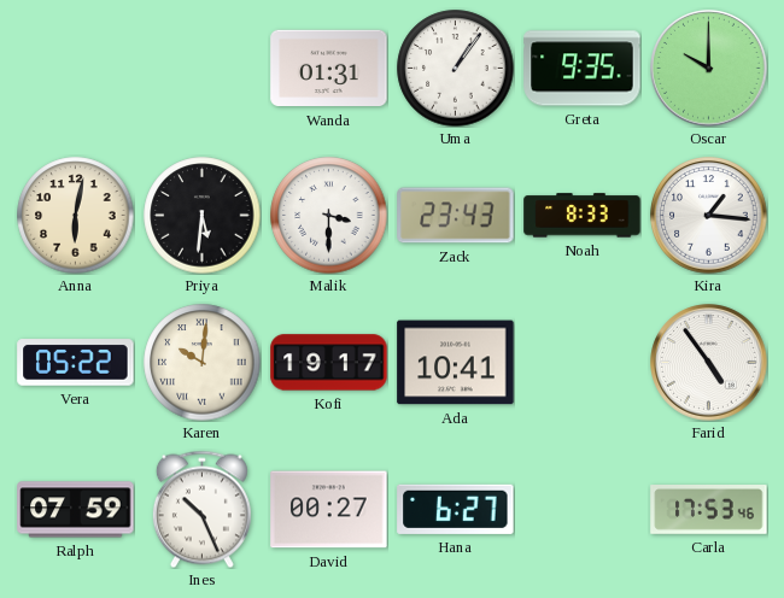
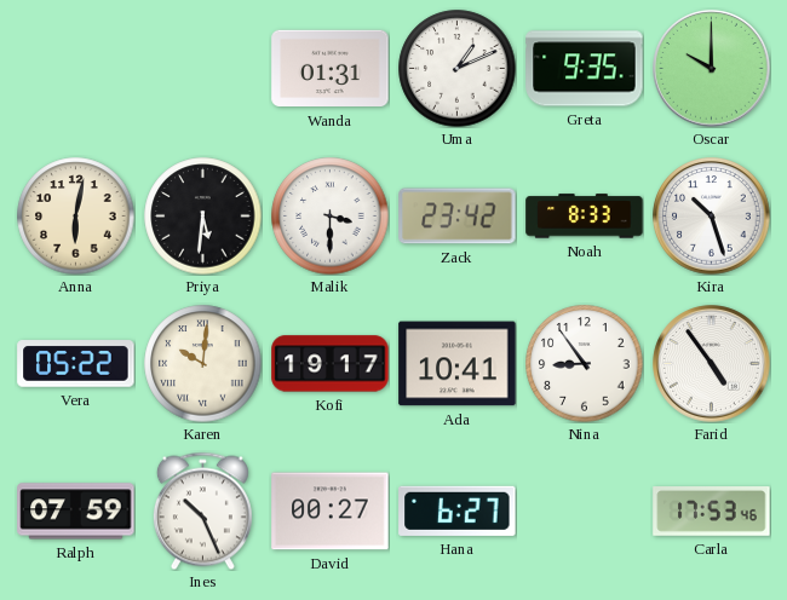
Uma: 1:06 -> 1:11
Zack: 23:43 -> 23:42
Kira: 1:16 -> 10:27
Nina: none -> 8:54
